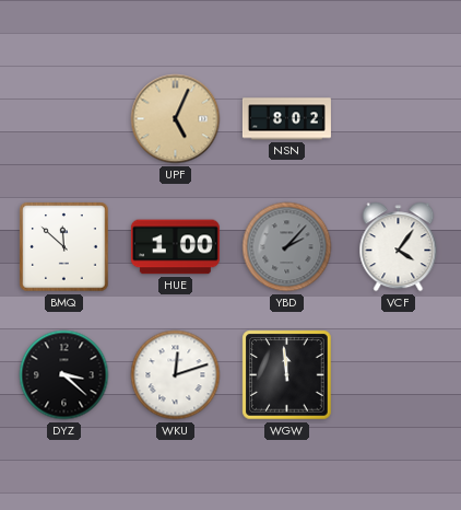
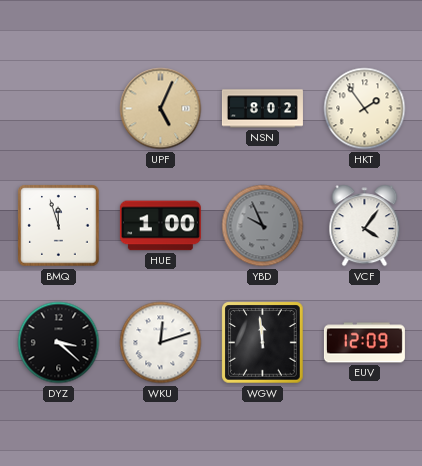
HKT: none -> 1:54
BMQ: 11:52 -> 11:57
YBD: 2:07 -> 9:56
EUV: none -> 12:09
